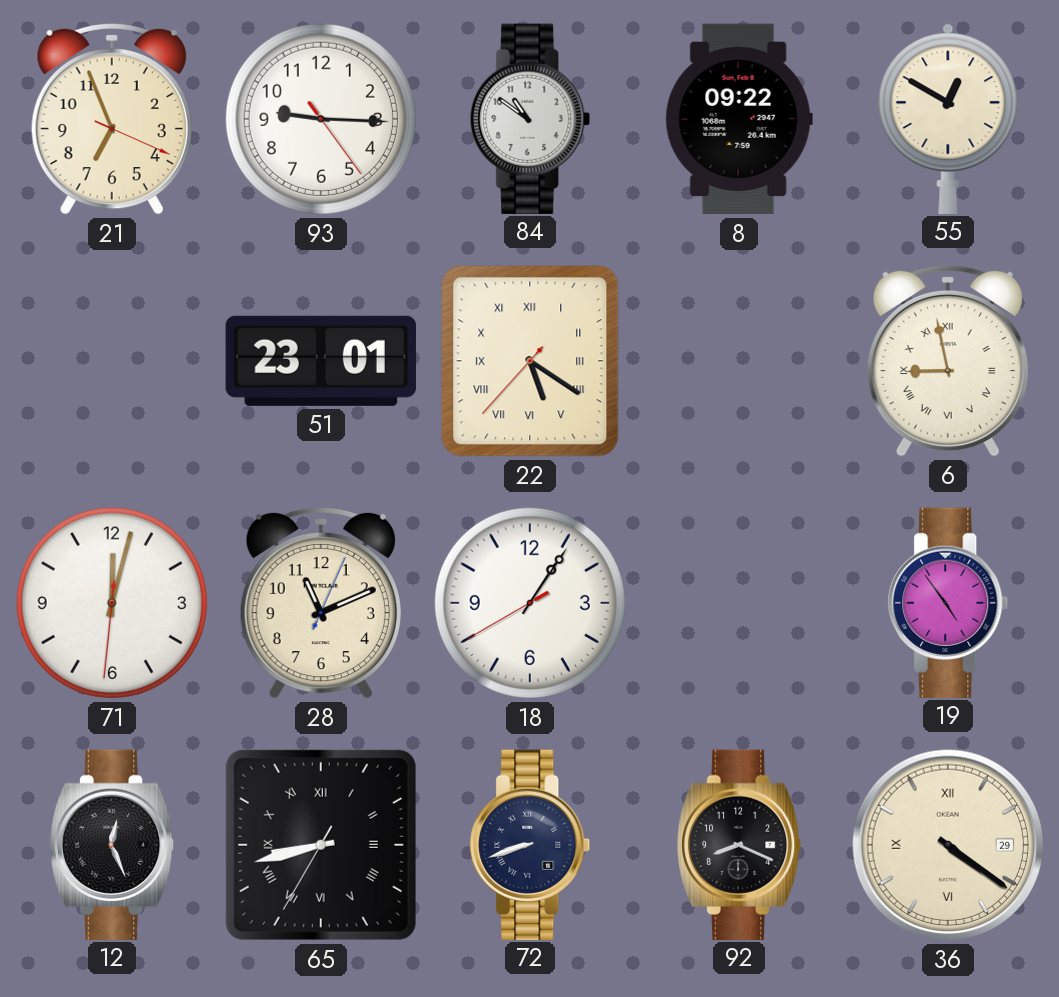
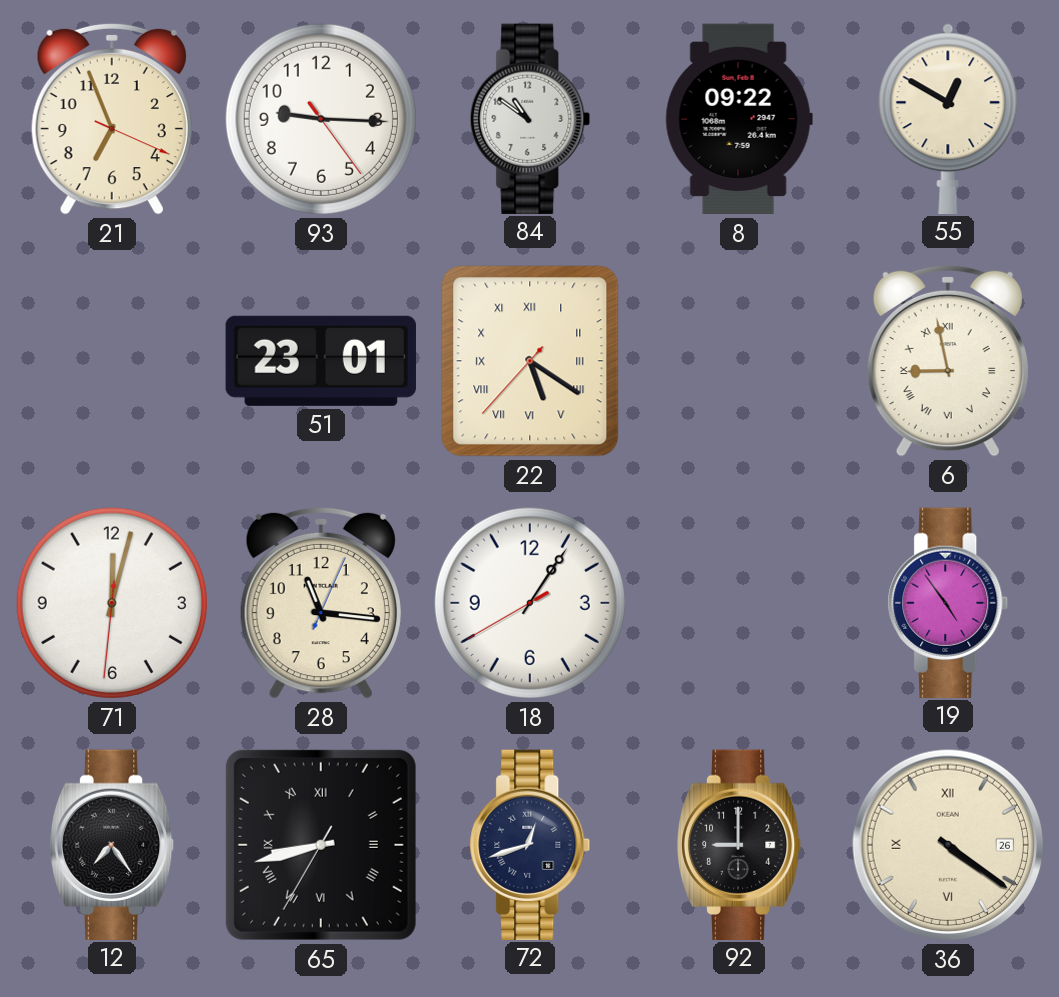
28: 11:11 -> 11:16
12: 12:26 -> 7:24
72: 8:42 -> 12:42
92: 8:19 -> 9:00
36 date: 29 -> 26
